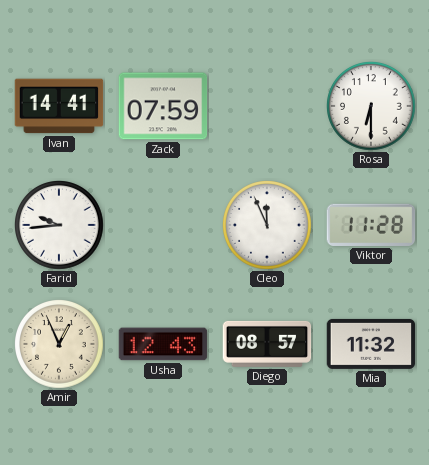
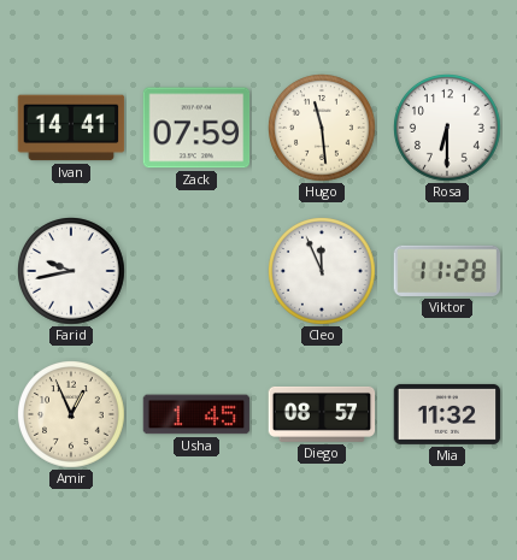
Hugo: none -> 11:29
Farid: 9:44 -> 9:43
Usha: 12:43 -> 1:45
